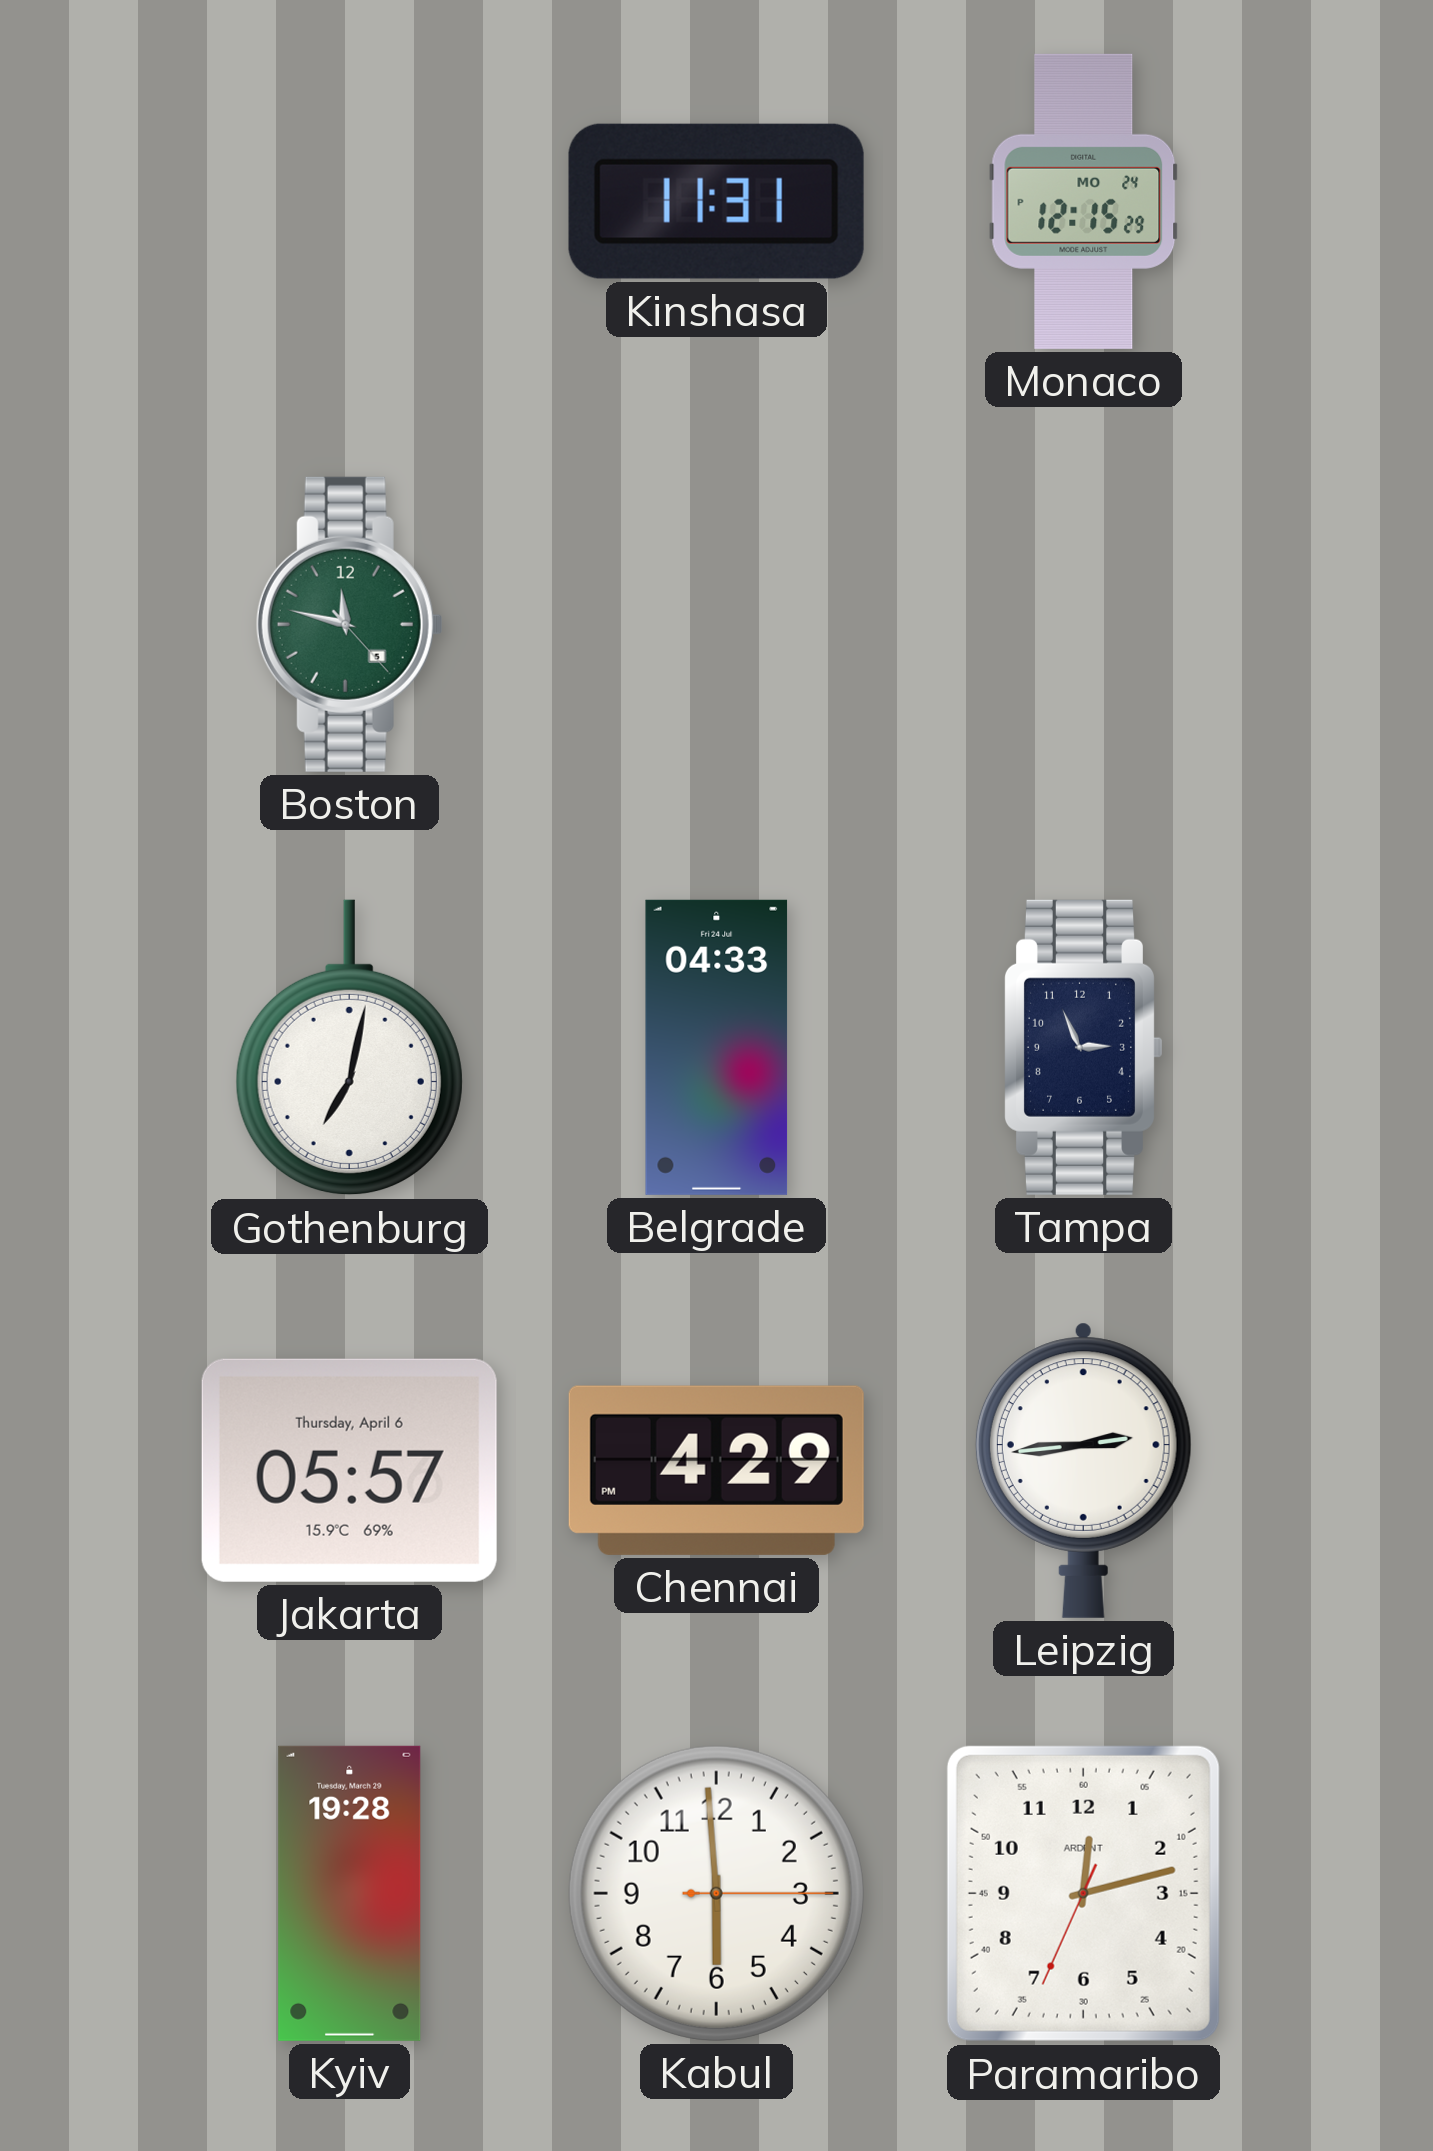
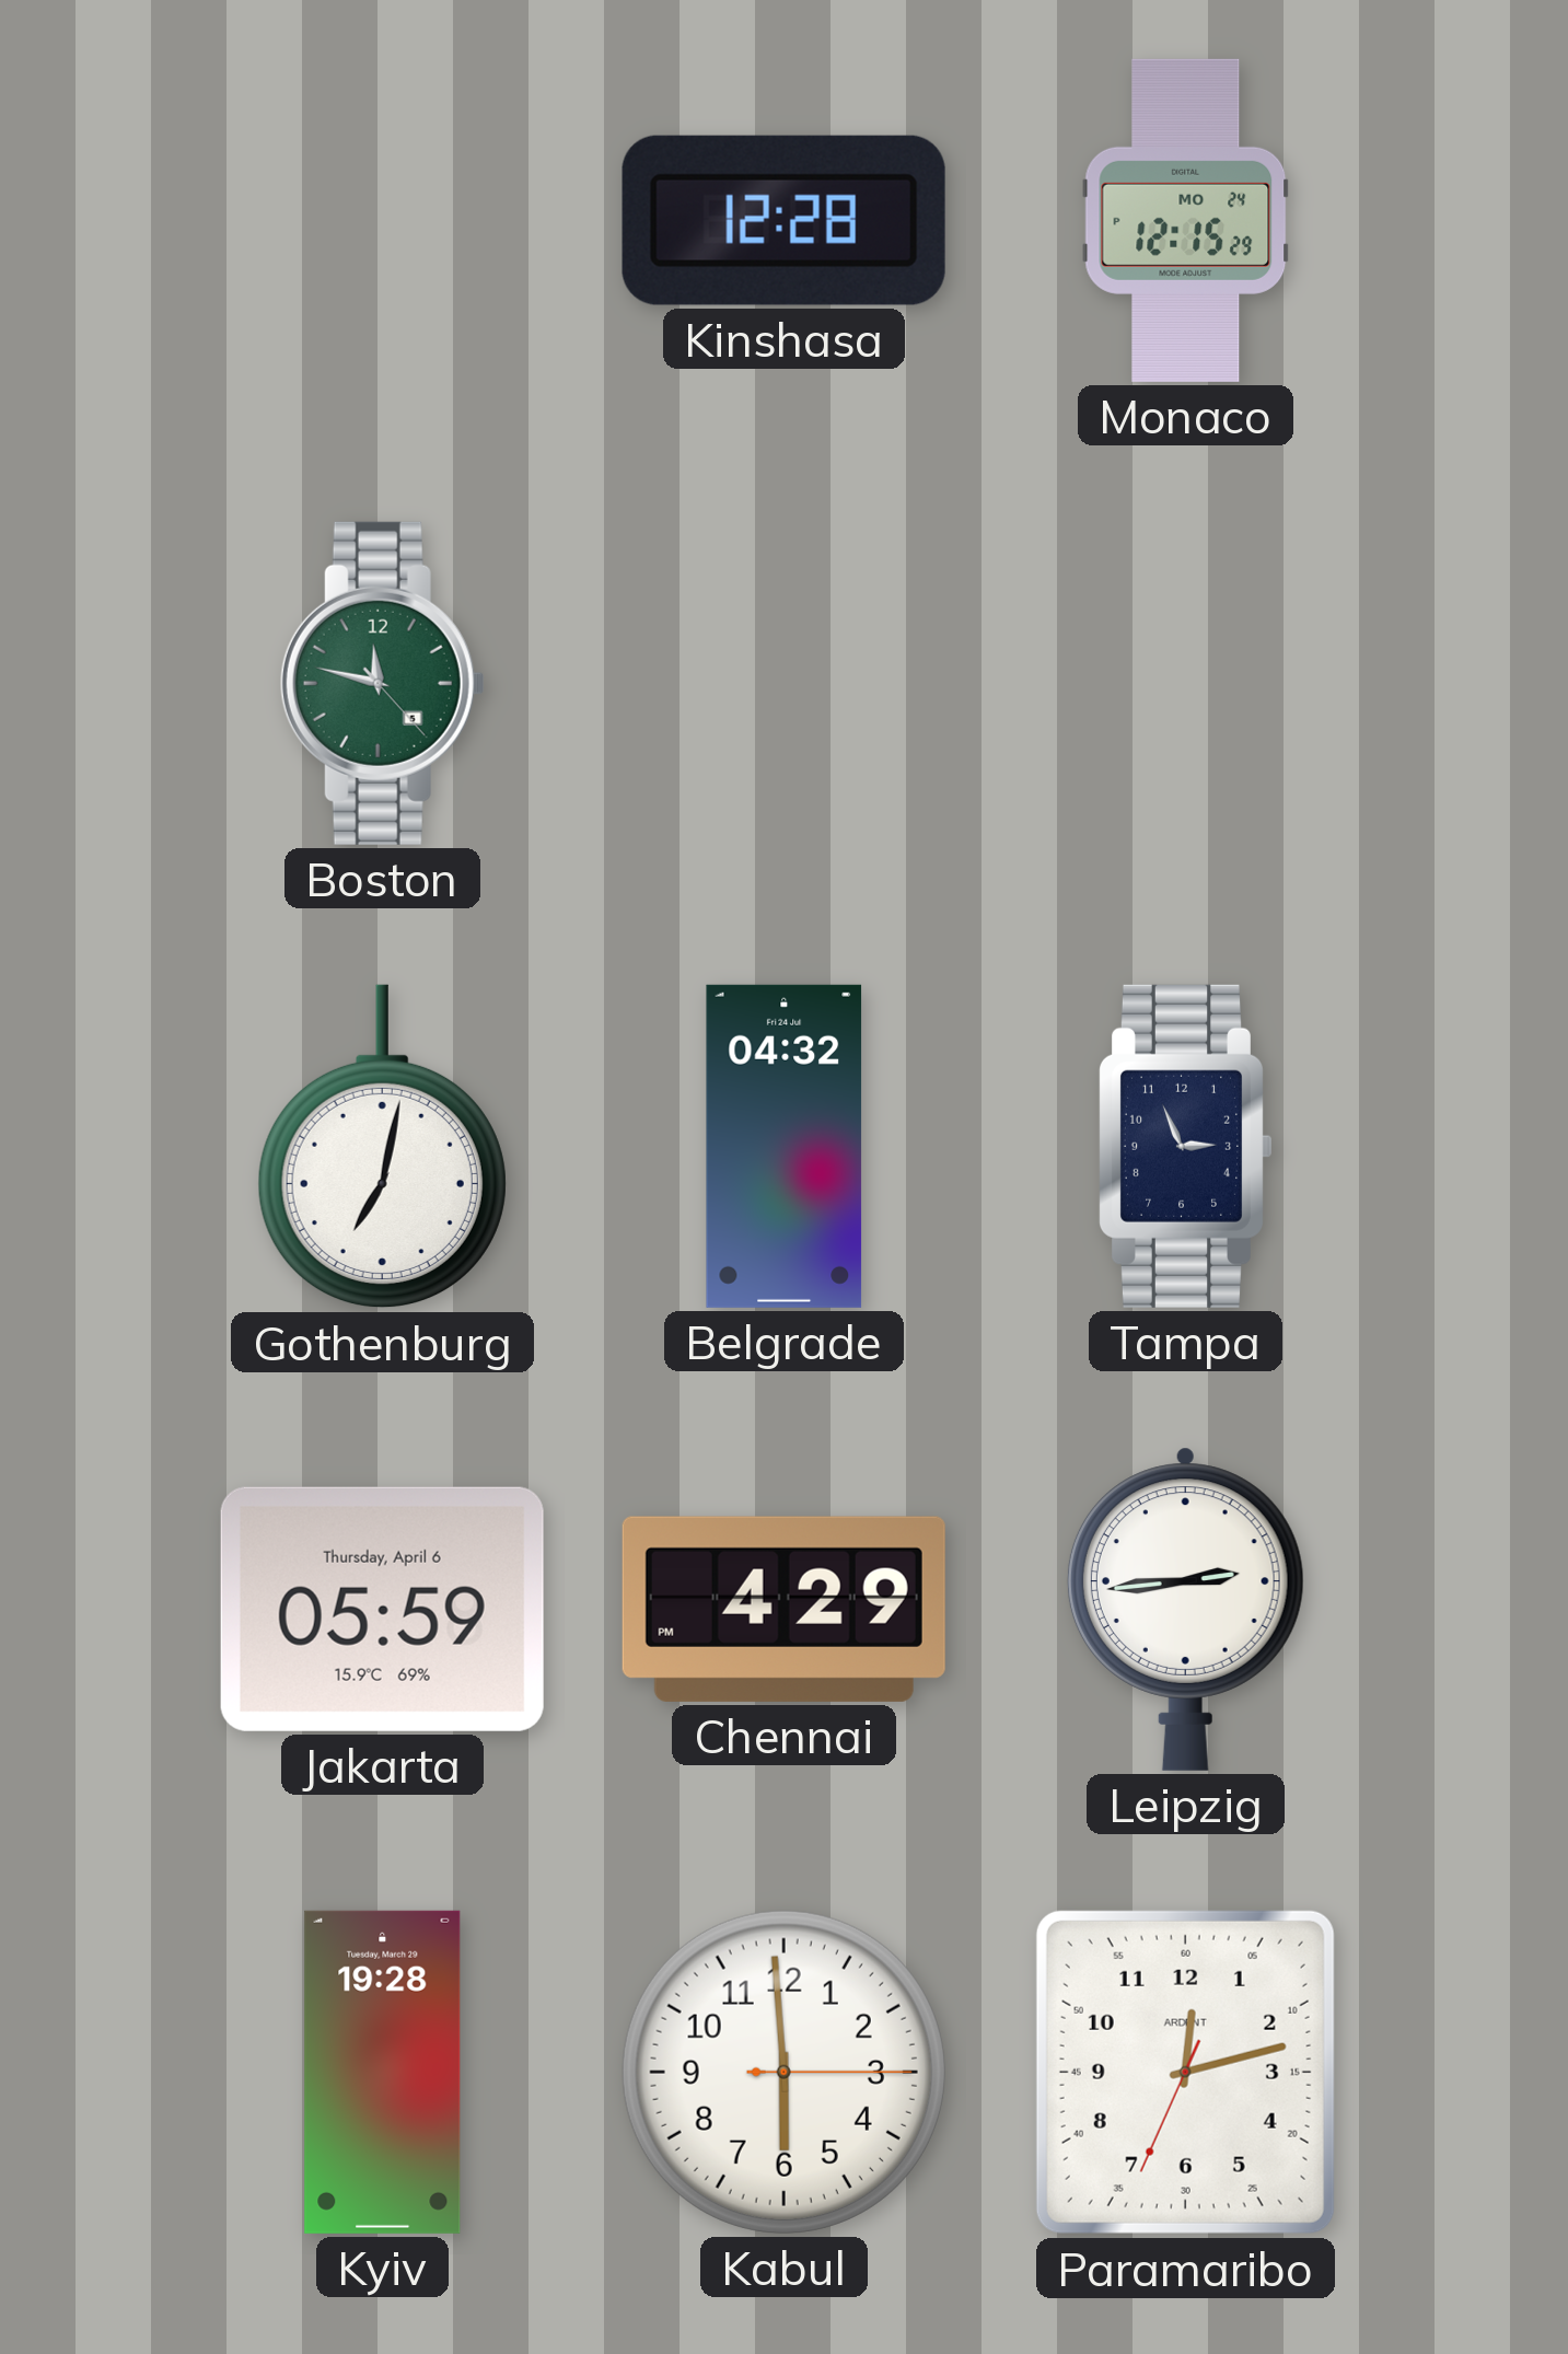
Kinshasa: 11:31 -> 12:28
Belgrade: 04:33 -> 04:32
Jakarta: 05:57 -> 05:59
